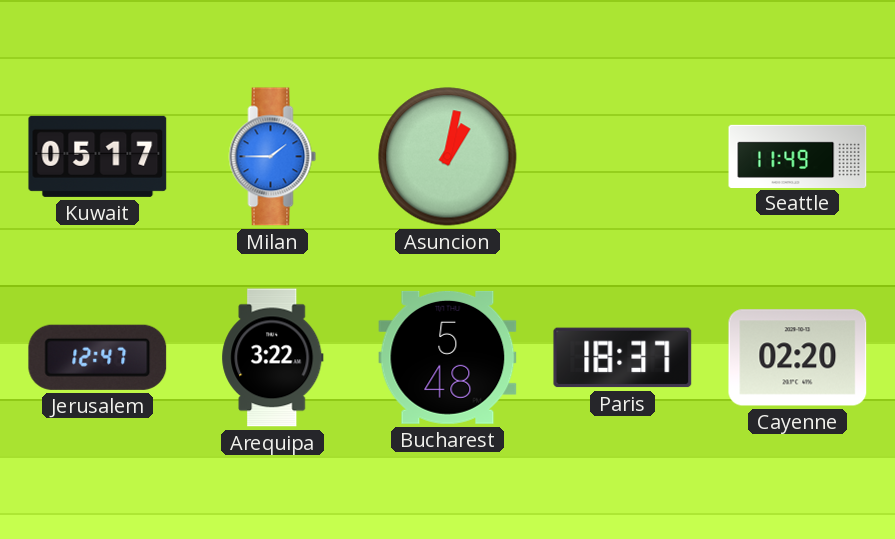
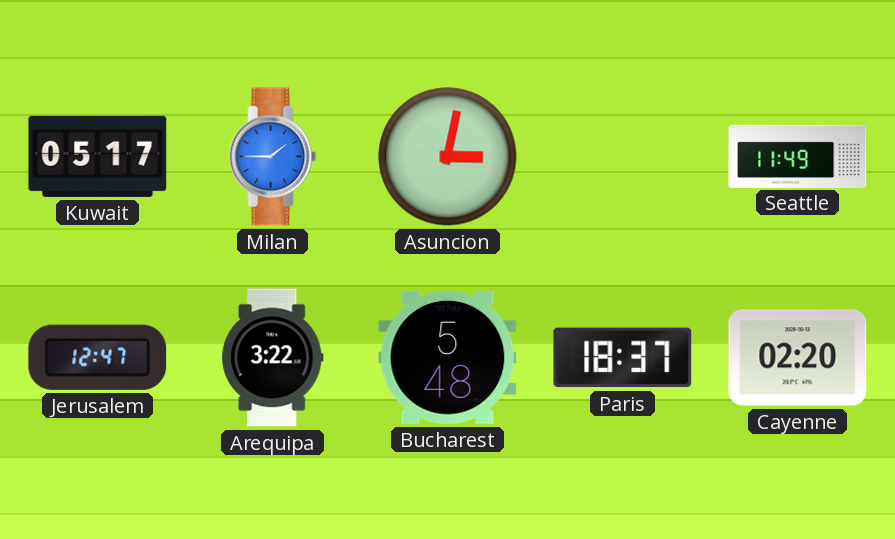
Asuncion: 1:02 -> 3:02
